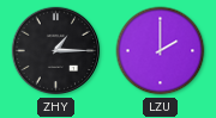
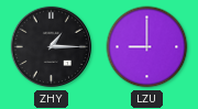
LZU: 2:00 -> 9:00
